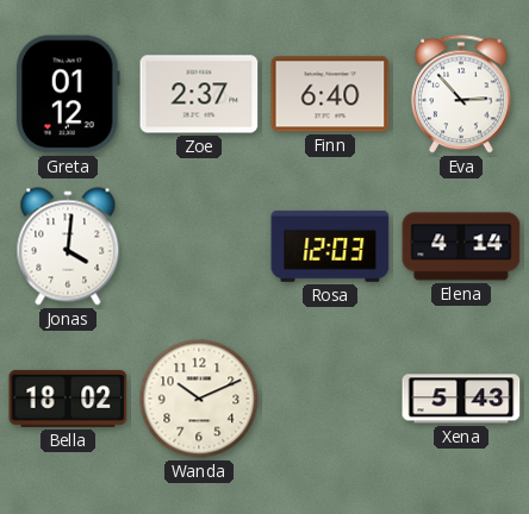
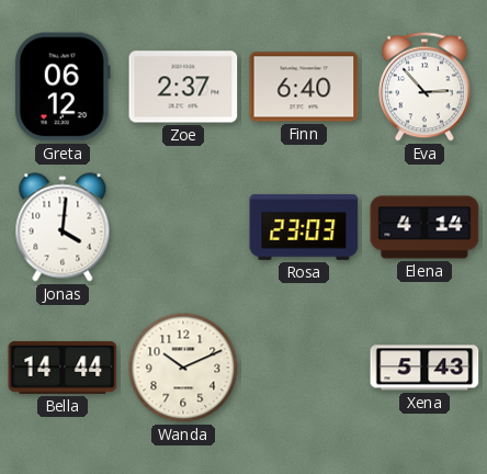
Greta: 01:12 -> 06:12
Rosa: 12:03 -> 23:03
Bella: 18:02 -> 14:44
